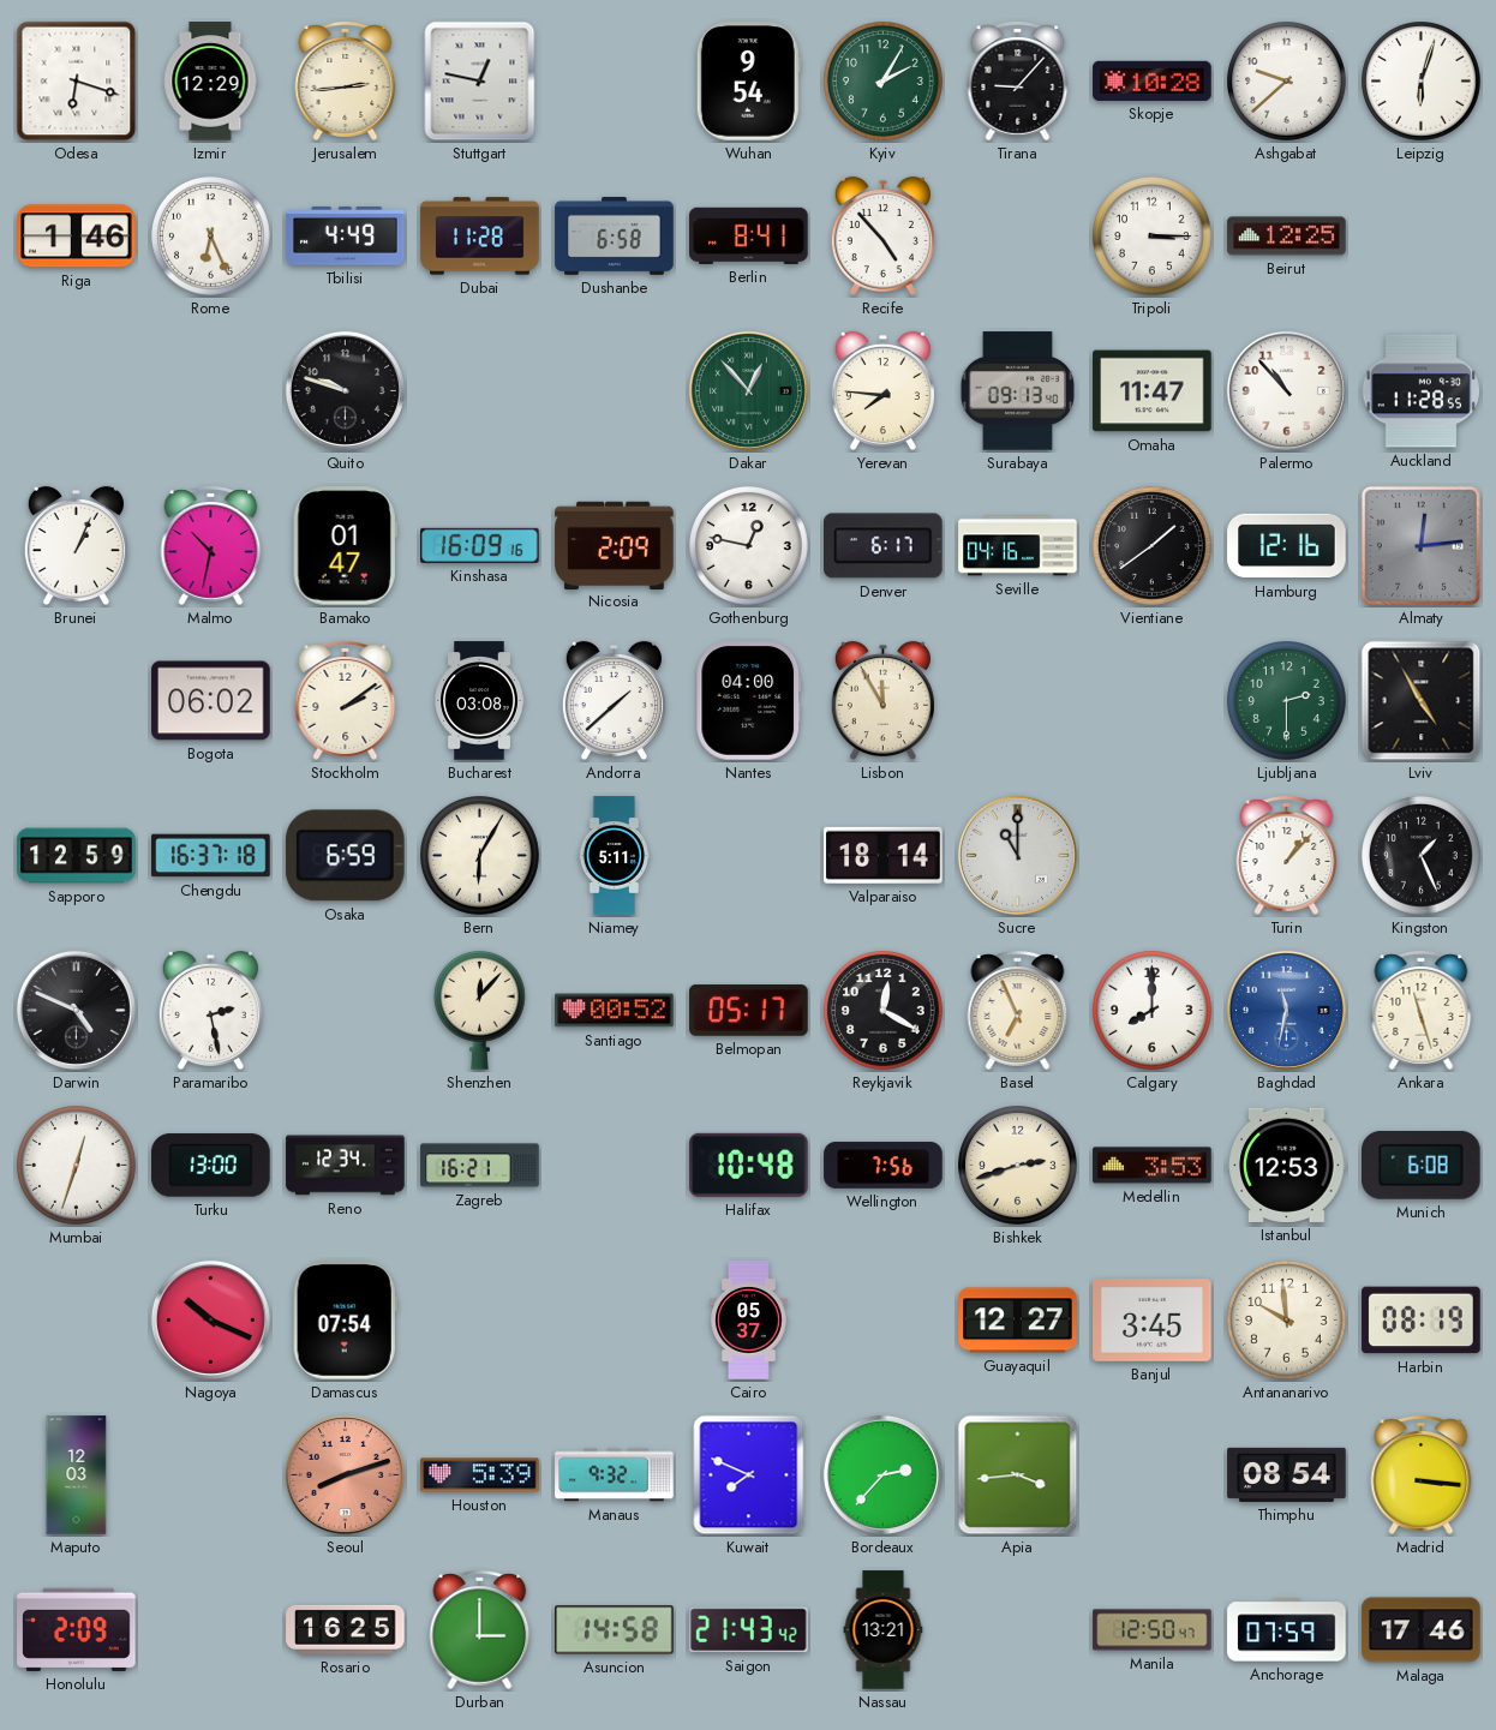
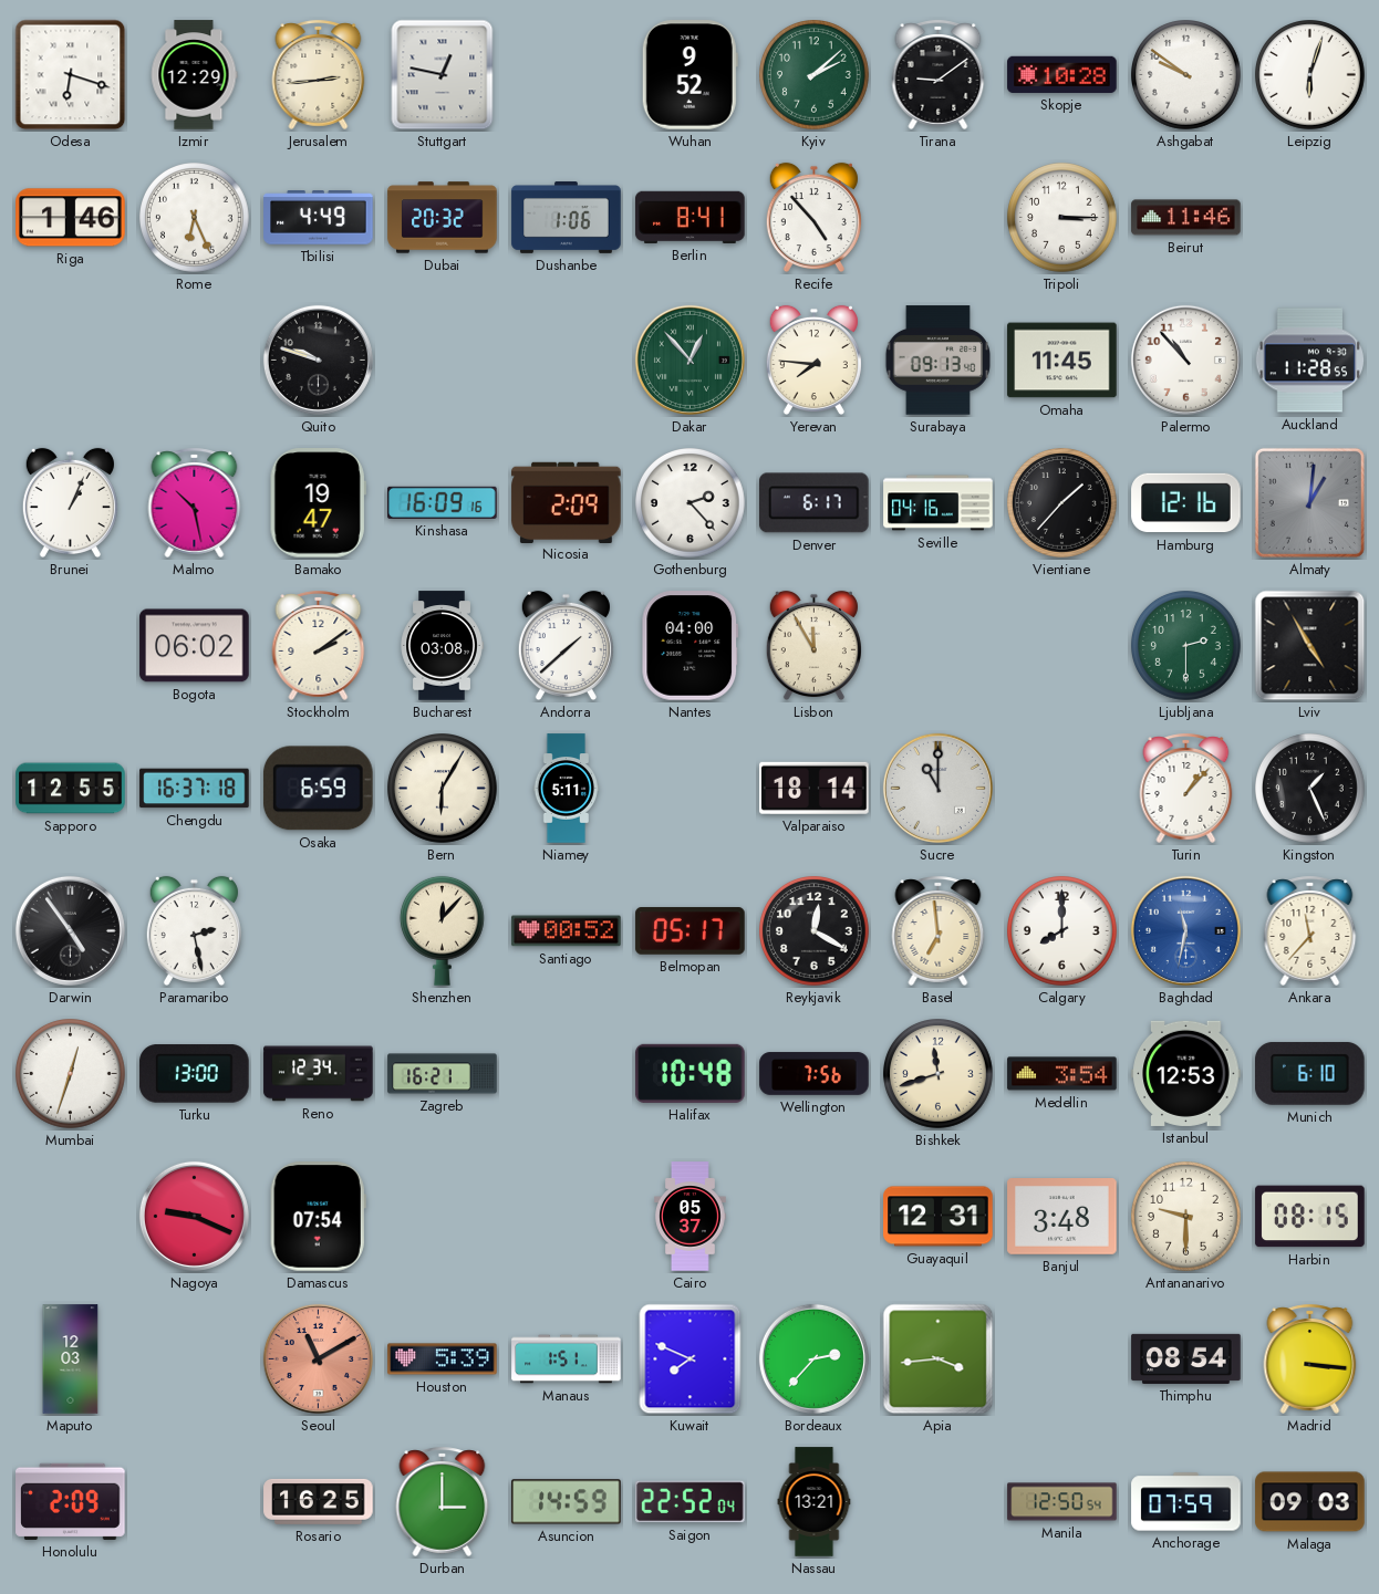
Wuhan: 9:54 -> 9:52
Kyiv: 2:05 -> 2:08
Tirana: 9:07 -> 9:09
Ashgabat: 9:38 -> 9:51
Dubai: 11:28 -> 20:32
Dushanbe: 6:58 -> 1:06
Beirut: 12:25 -> 11:46
Omaha: 11:47 -> 11:45
Malmo: 10:32 -> 10:28
Bamako: 01:47 -> 19:47
Gothenburg: 12:47 -> 2:23
Vientiane: 1:39 -> 1:37
Almaty: 12:14 -> 1:01
Sapporo: 12:59 -> 12:55
Darwin: 4:49 -> 4:54
Basel: 6:56 -> 6:59
Ankara: 11:27 -> 11:37
Bishkek: 2:42 -> 11:42
Medellin: 3:53 -> 3:54
Munich: 6:08 -> 6:10
Nagoya: 10:19 -> 9:19
Guayaquil: 12:27 -> 12:31
Banjul: 3:45 -> 3:48
Antananarivo: 9:59 -> 9:30
Harbin: 08:19 -> 08:15
Seoul: 8:12 -> 11:10
Manaus: 9:32 -> 1:51
Asuncion: 14:58 -> 14:59
Saigon: 21:43 -> 22:52
Manila: 12:50:47 -> 12:50:54
Malaga: 17:46 -> 09:03
